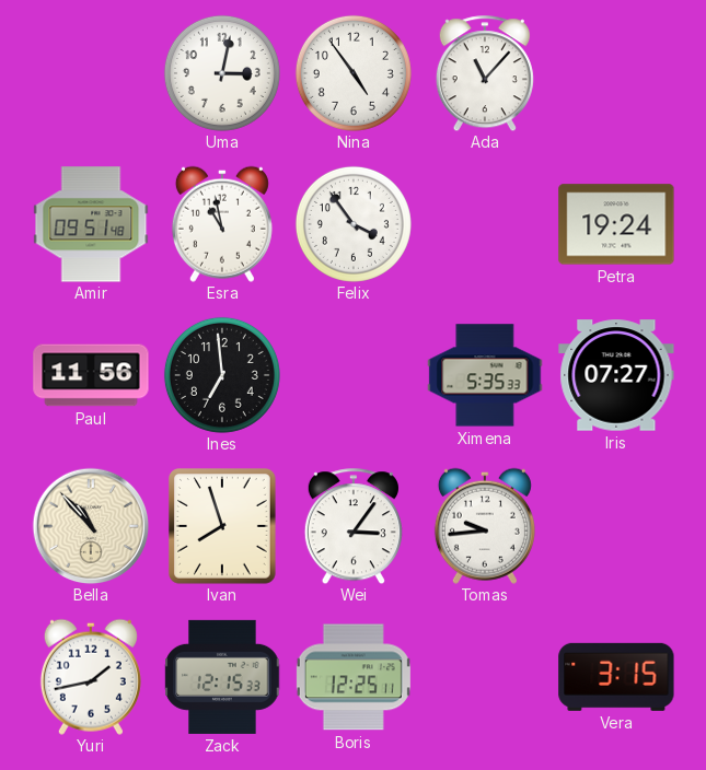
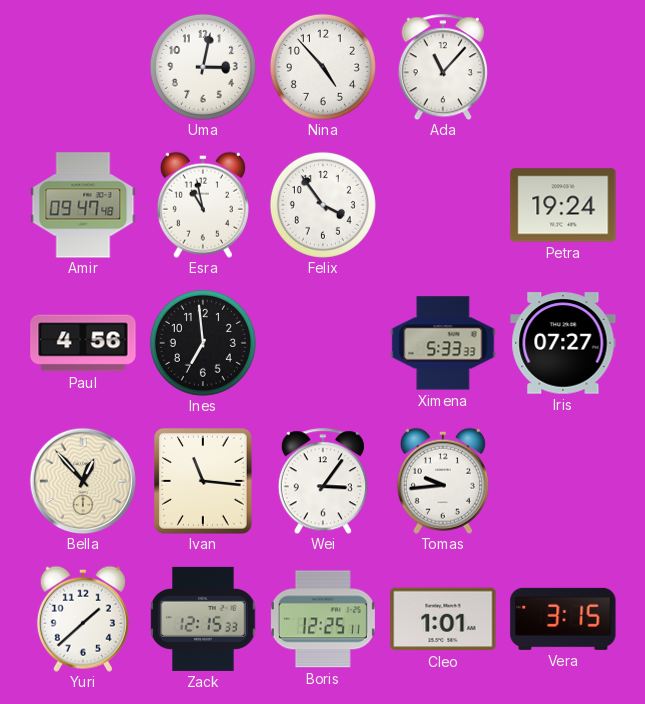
Nina: 4:54 -> 4:53
Amir: 09:51 -> 09:47
Paul: 11:56 -> 4:56
Ximena: 5:35 -> 5:33
Bella: 10:53 -> 12:53
Ivan: 7:57 -> 11:16
Yuri: 1:43 -> 1:38
Cleo: none -> 1:01
